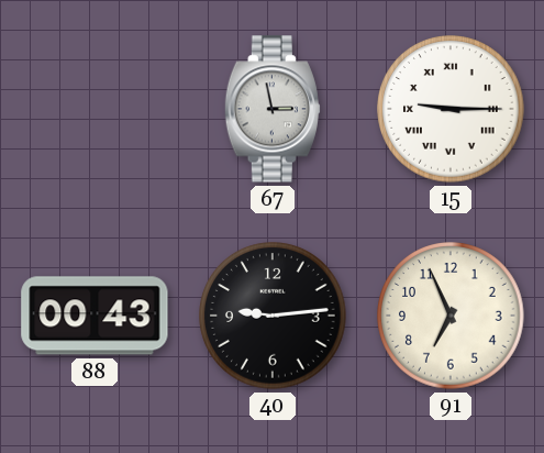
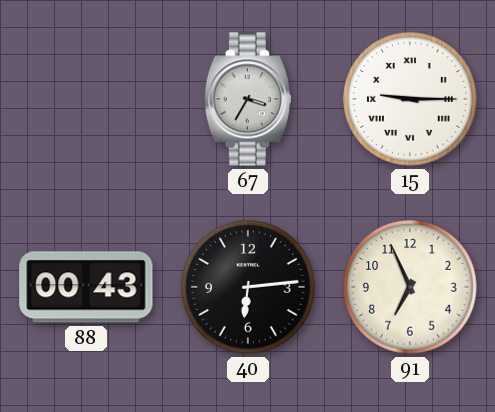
67: 2:58 -> 3:35
40: 9:14 -> 6:14
